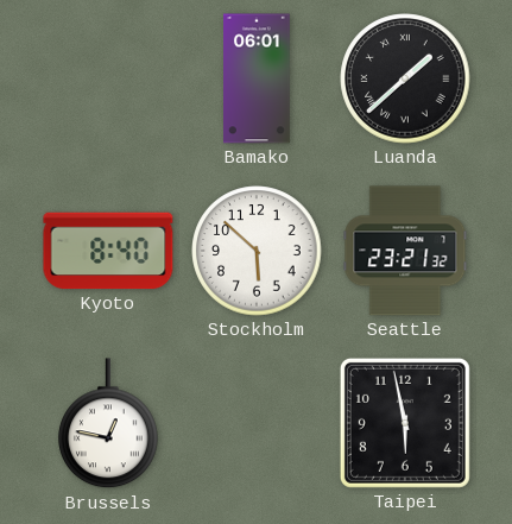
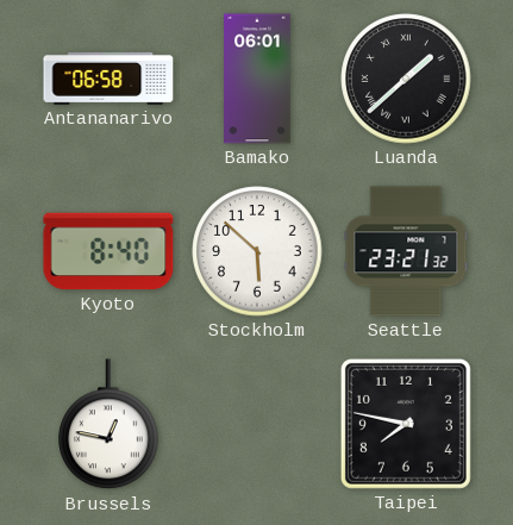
Antananarivo: none -> 06:58
Taipei: 5:58 -> 7:47
